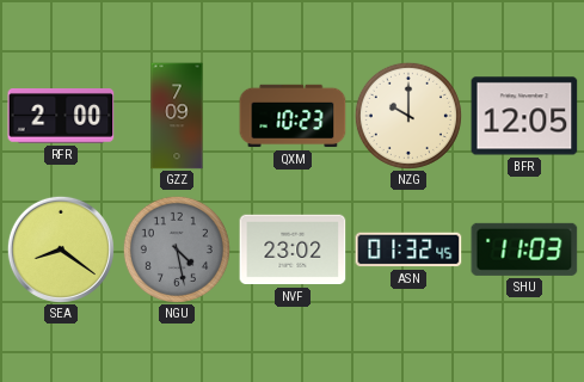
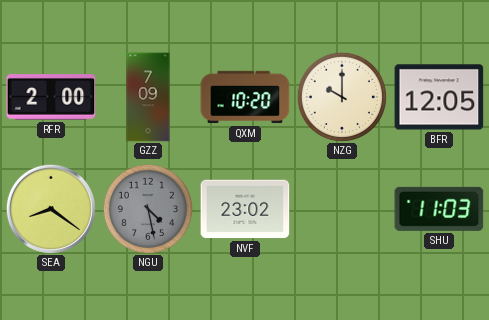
QXM: 10:23 -> 10:20
ASN: 01:32 -> none
